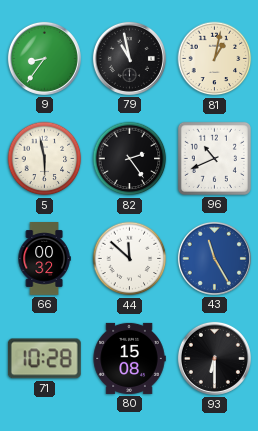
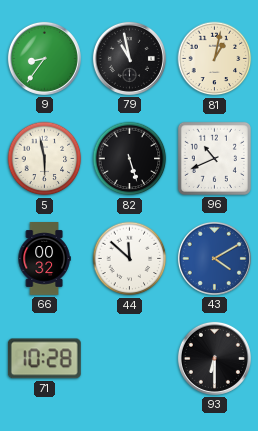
82: 2:24 -> 5:27
43: 11:25 -> 4:10
80: 15:08 -> none
